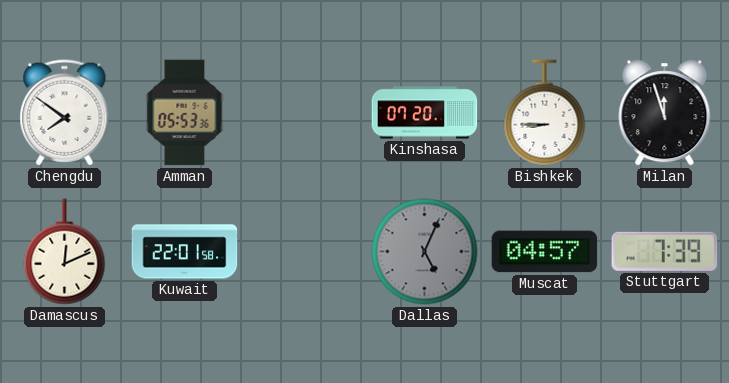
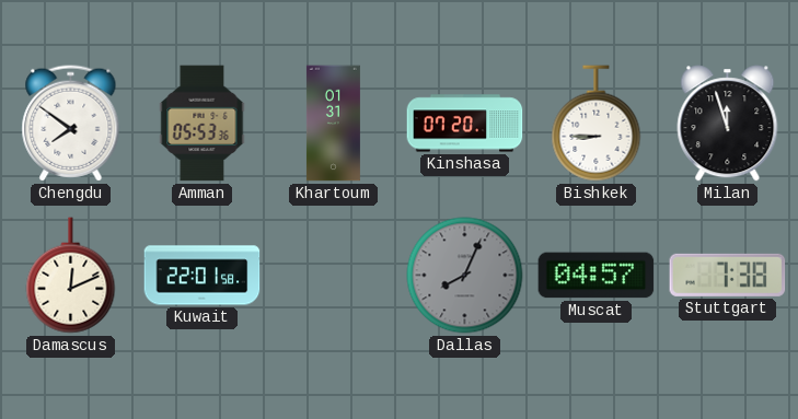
Khartoum: none -> 01:31
Dallas: 5:04 -> 8:04
Stuttgart: 7:39 -> 7:38
